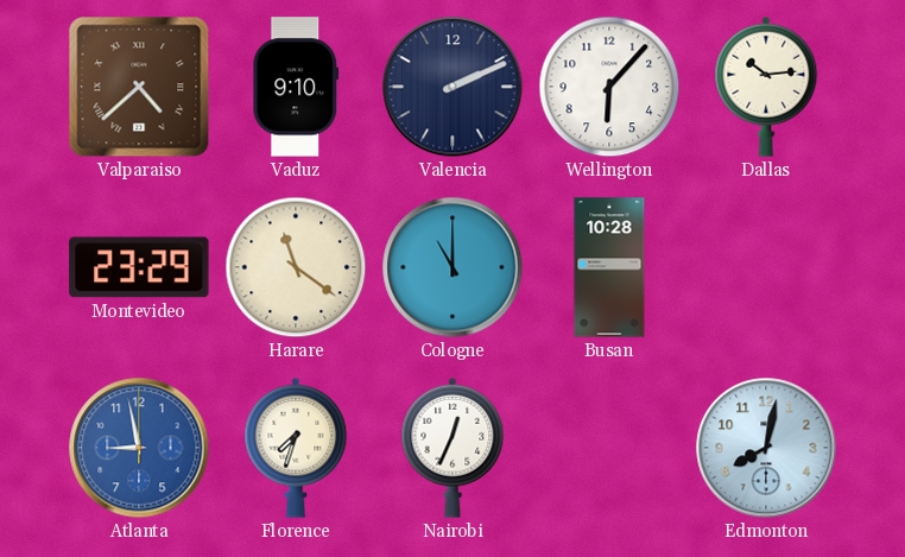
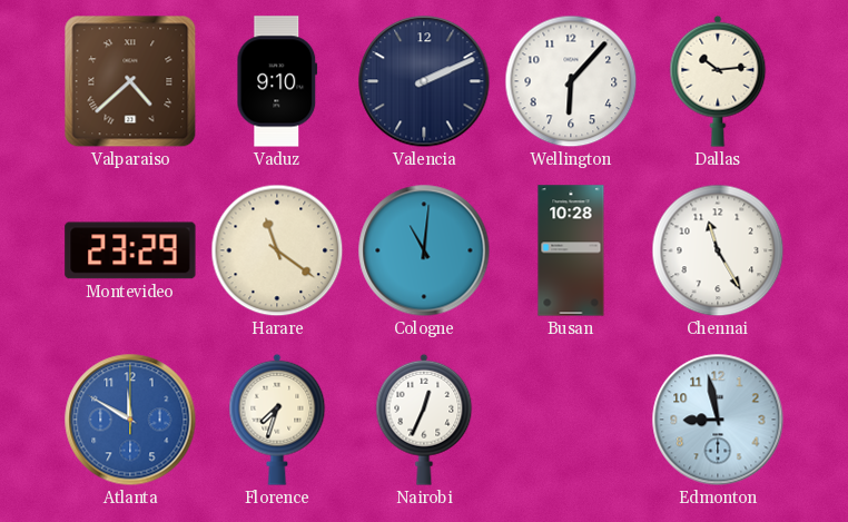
Cologne: 11:00 -> 11:01
Chennai: none -> 11:25
Atlanta: 8:58 -> 11:50
Edmonton: 8:02 -> 8:58
